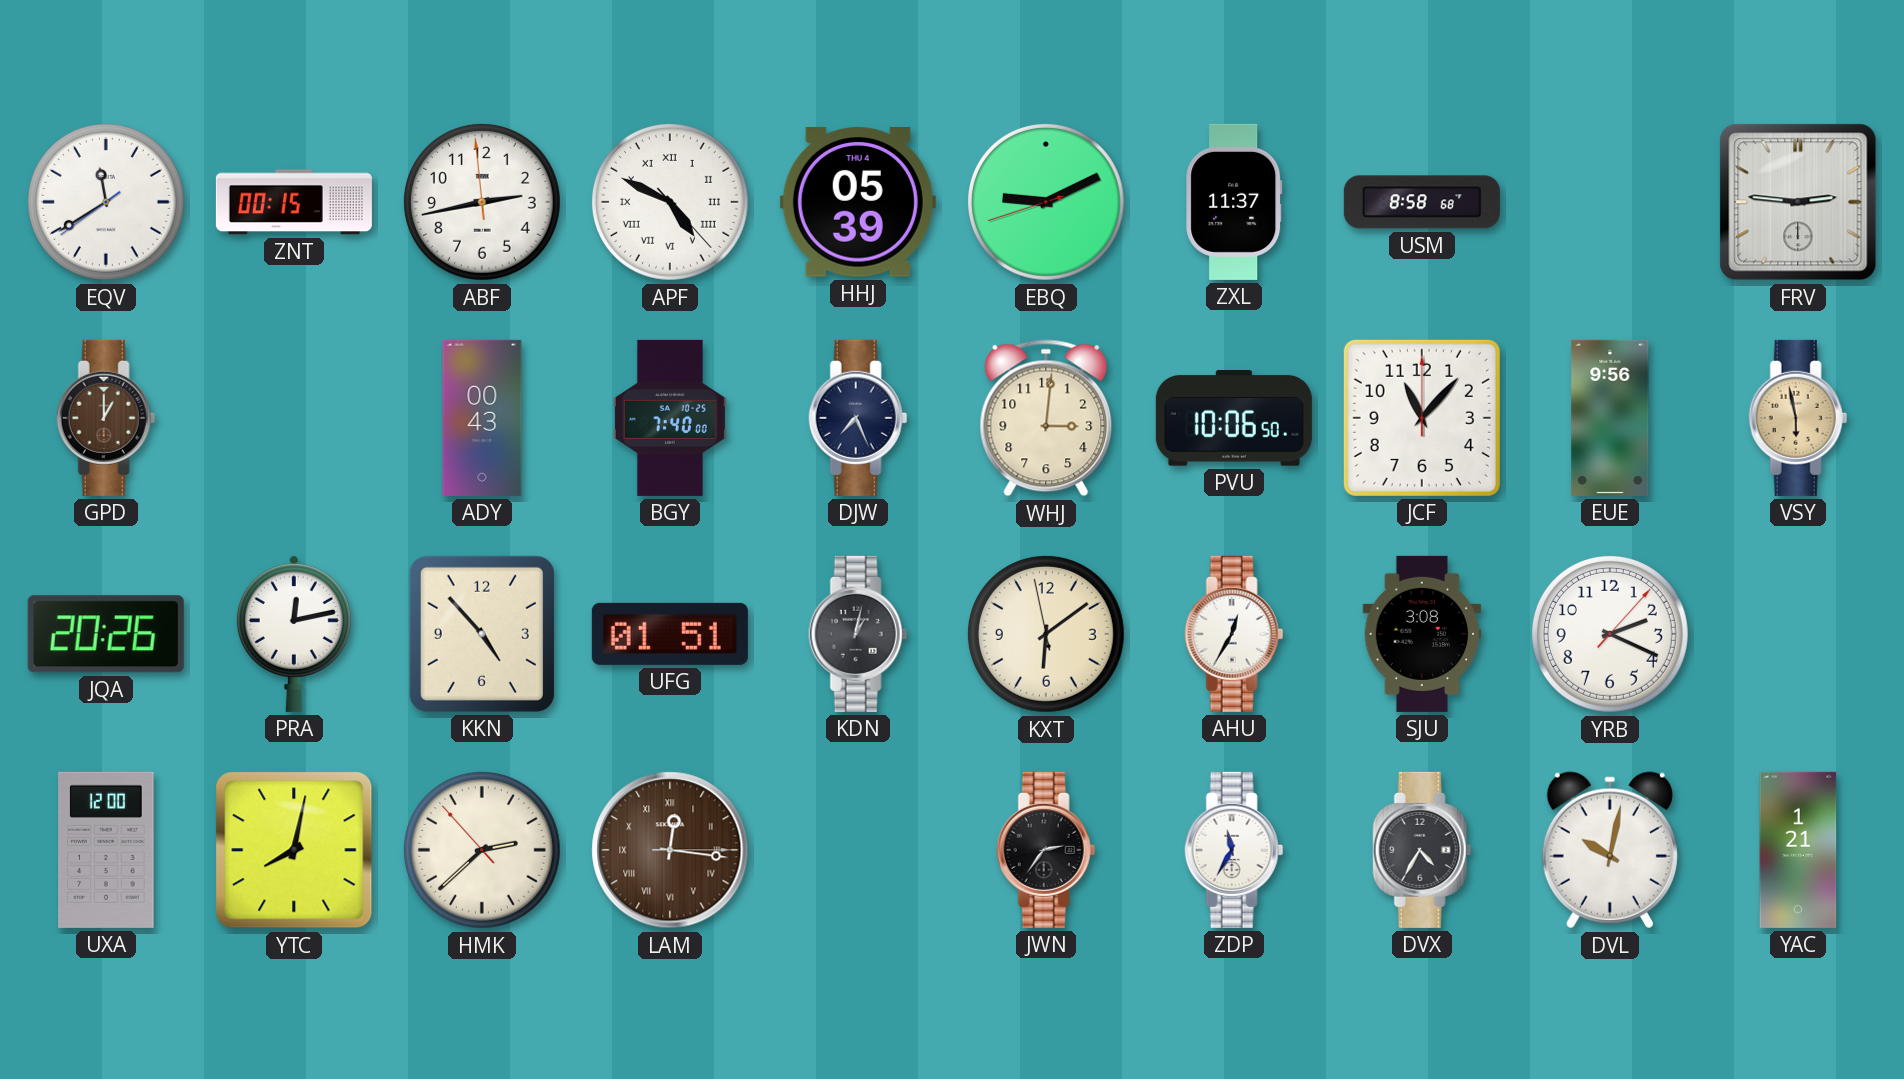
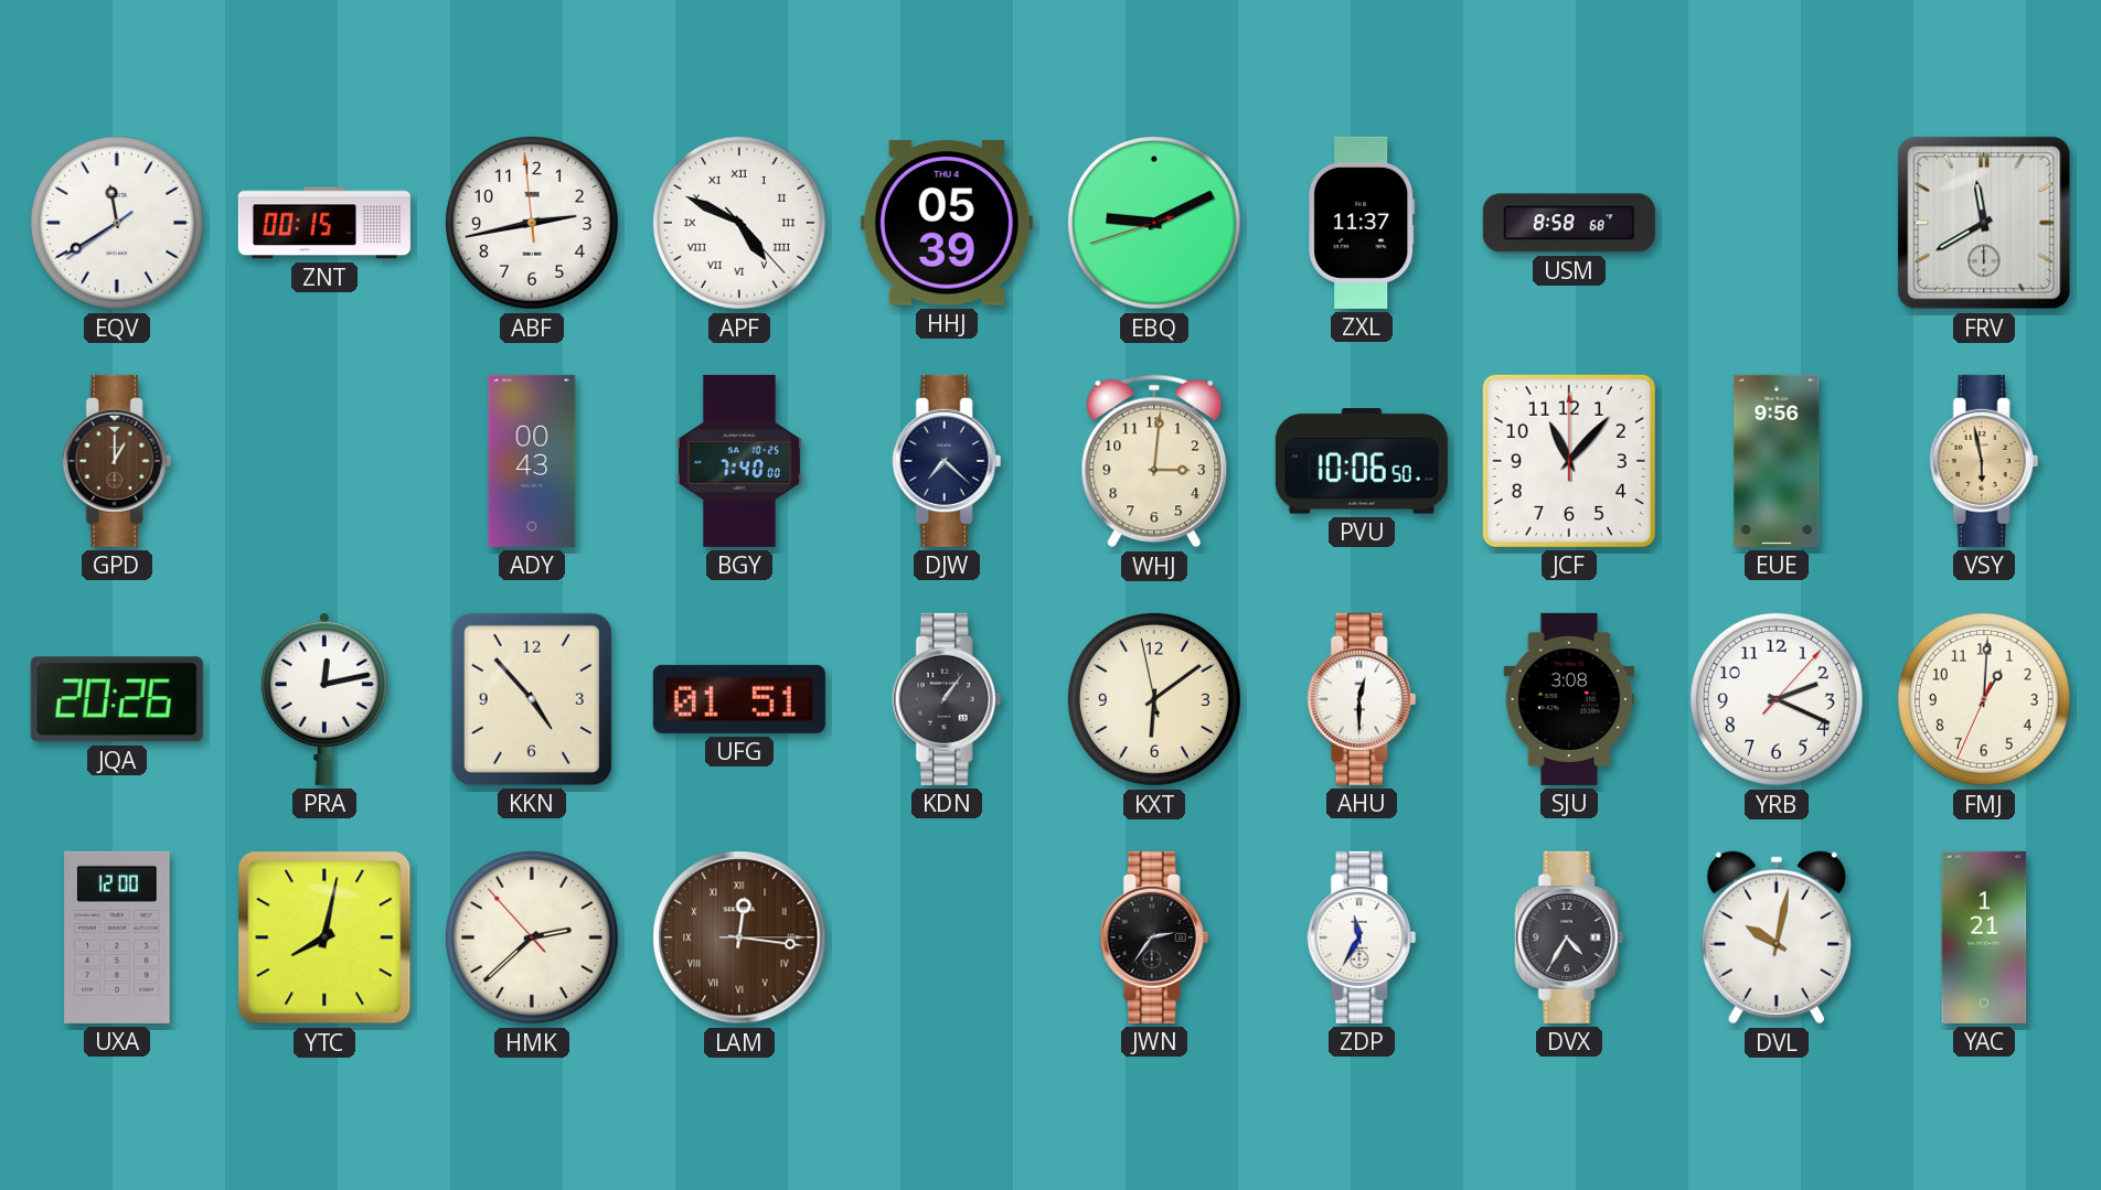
FRV: 2:46 -> 11:40
DJW: 7:26 -> 7:22
KDN: 1:02 -> 1:06
AHU: 12:35 -> 12:30
FMJ: none -> 1:00
